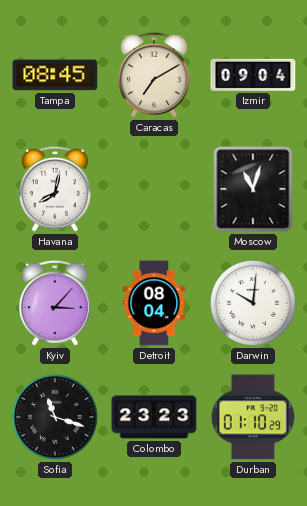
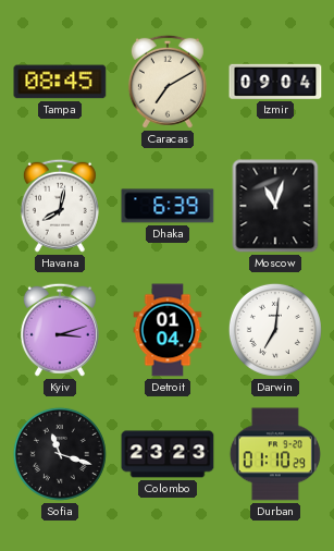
Dhaka: none -> 6:39
Kyiv: 3:07 -> 3:12
Detroit: 08:04 -> 01:04
Darwin: 10:01 -> 7:01
